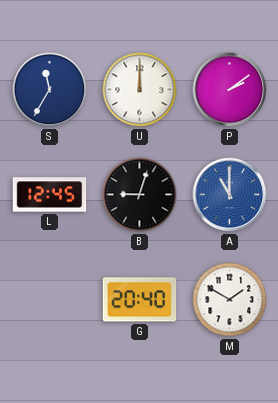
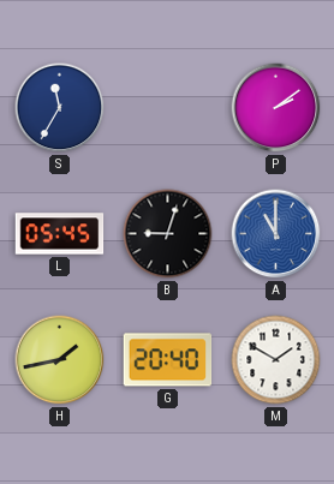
U: 12:00 -> none
L: 12:45 -> 05:45
H: none -> 1:43
